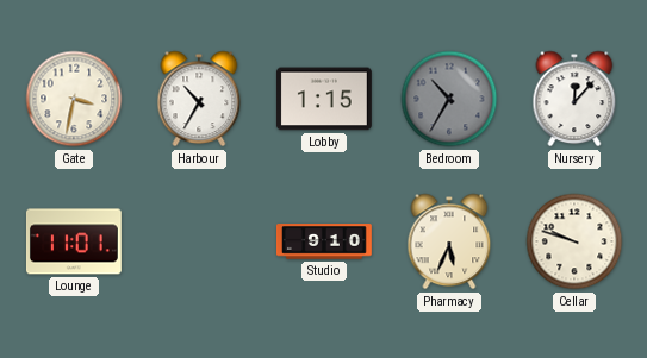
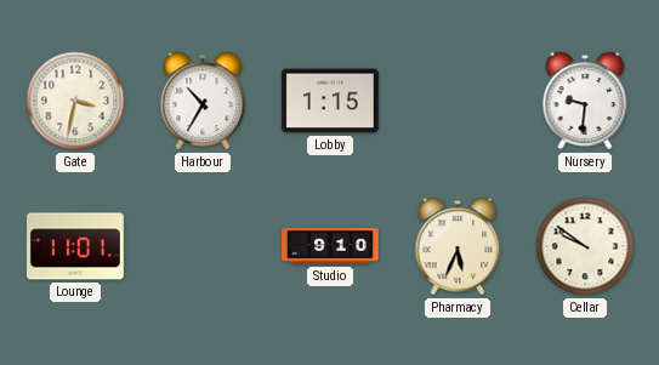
Bedroom: 10:35 -> none
Nursery: 12:07 -> 9:31
Cellar: 9:48 -> 9:51
